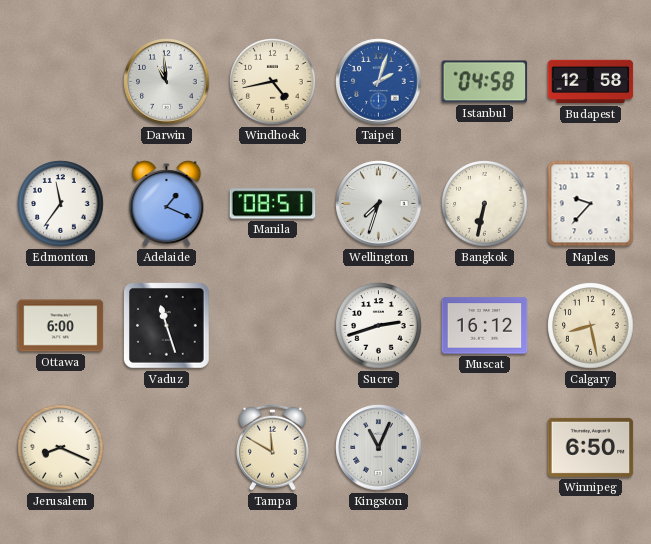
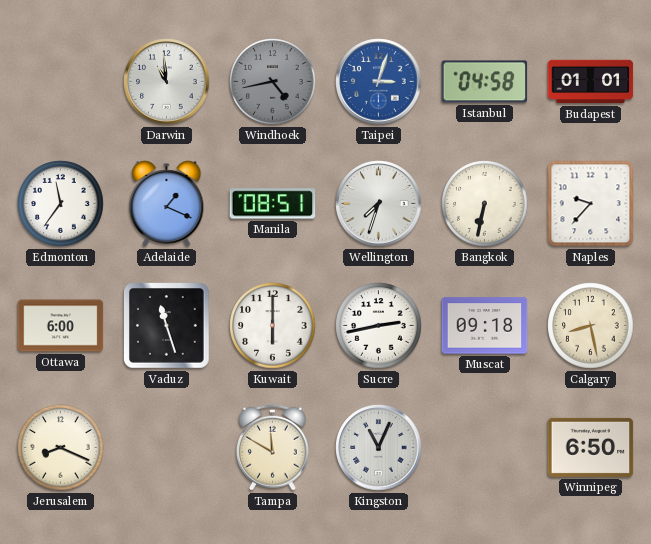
Windhoek dial: cream -> grey
Taipei: 2:03 -> 3:03
Budapest: 12:58 -> 01:01
Kuwait: none -> 6:00
Sucre: 2:42 -> 2:43
Muscat: 16:12 -> 09:18
